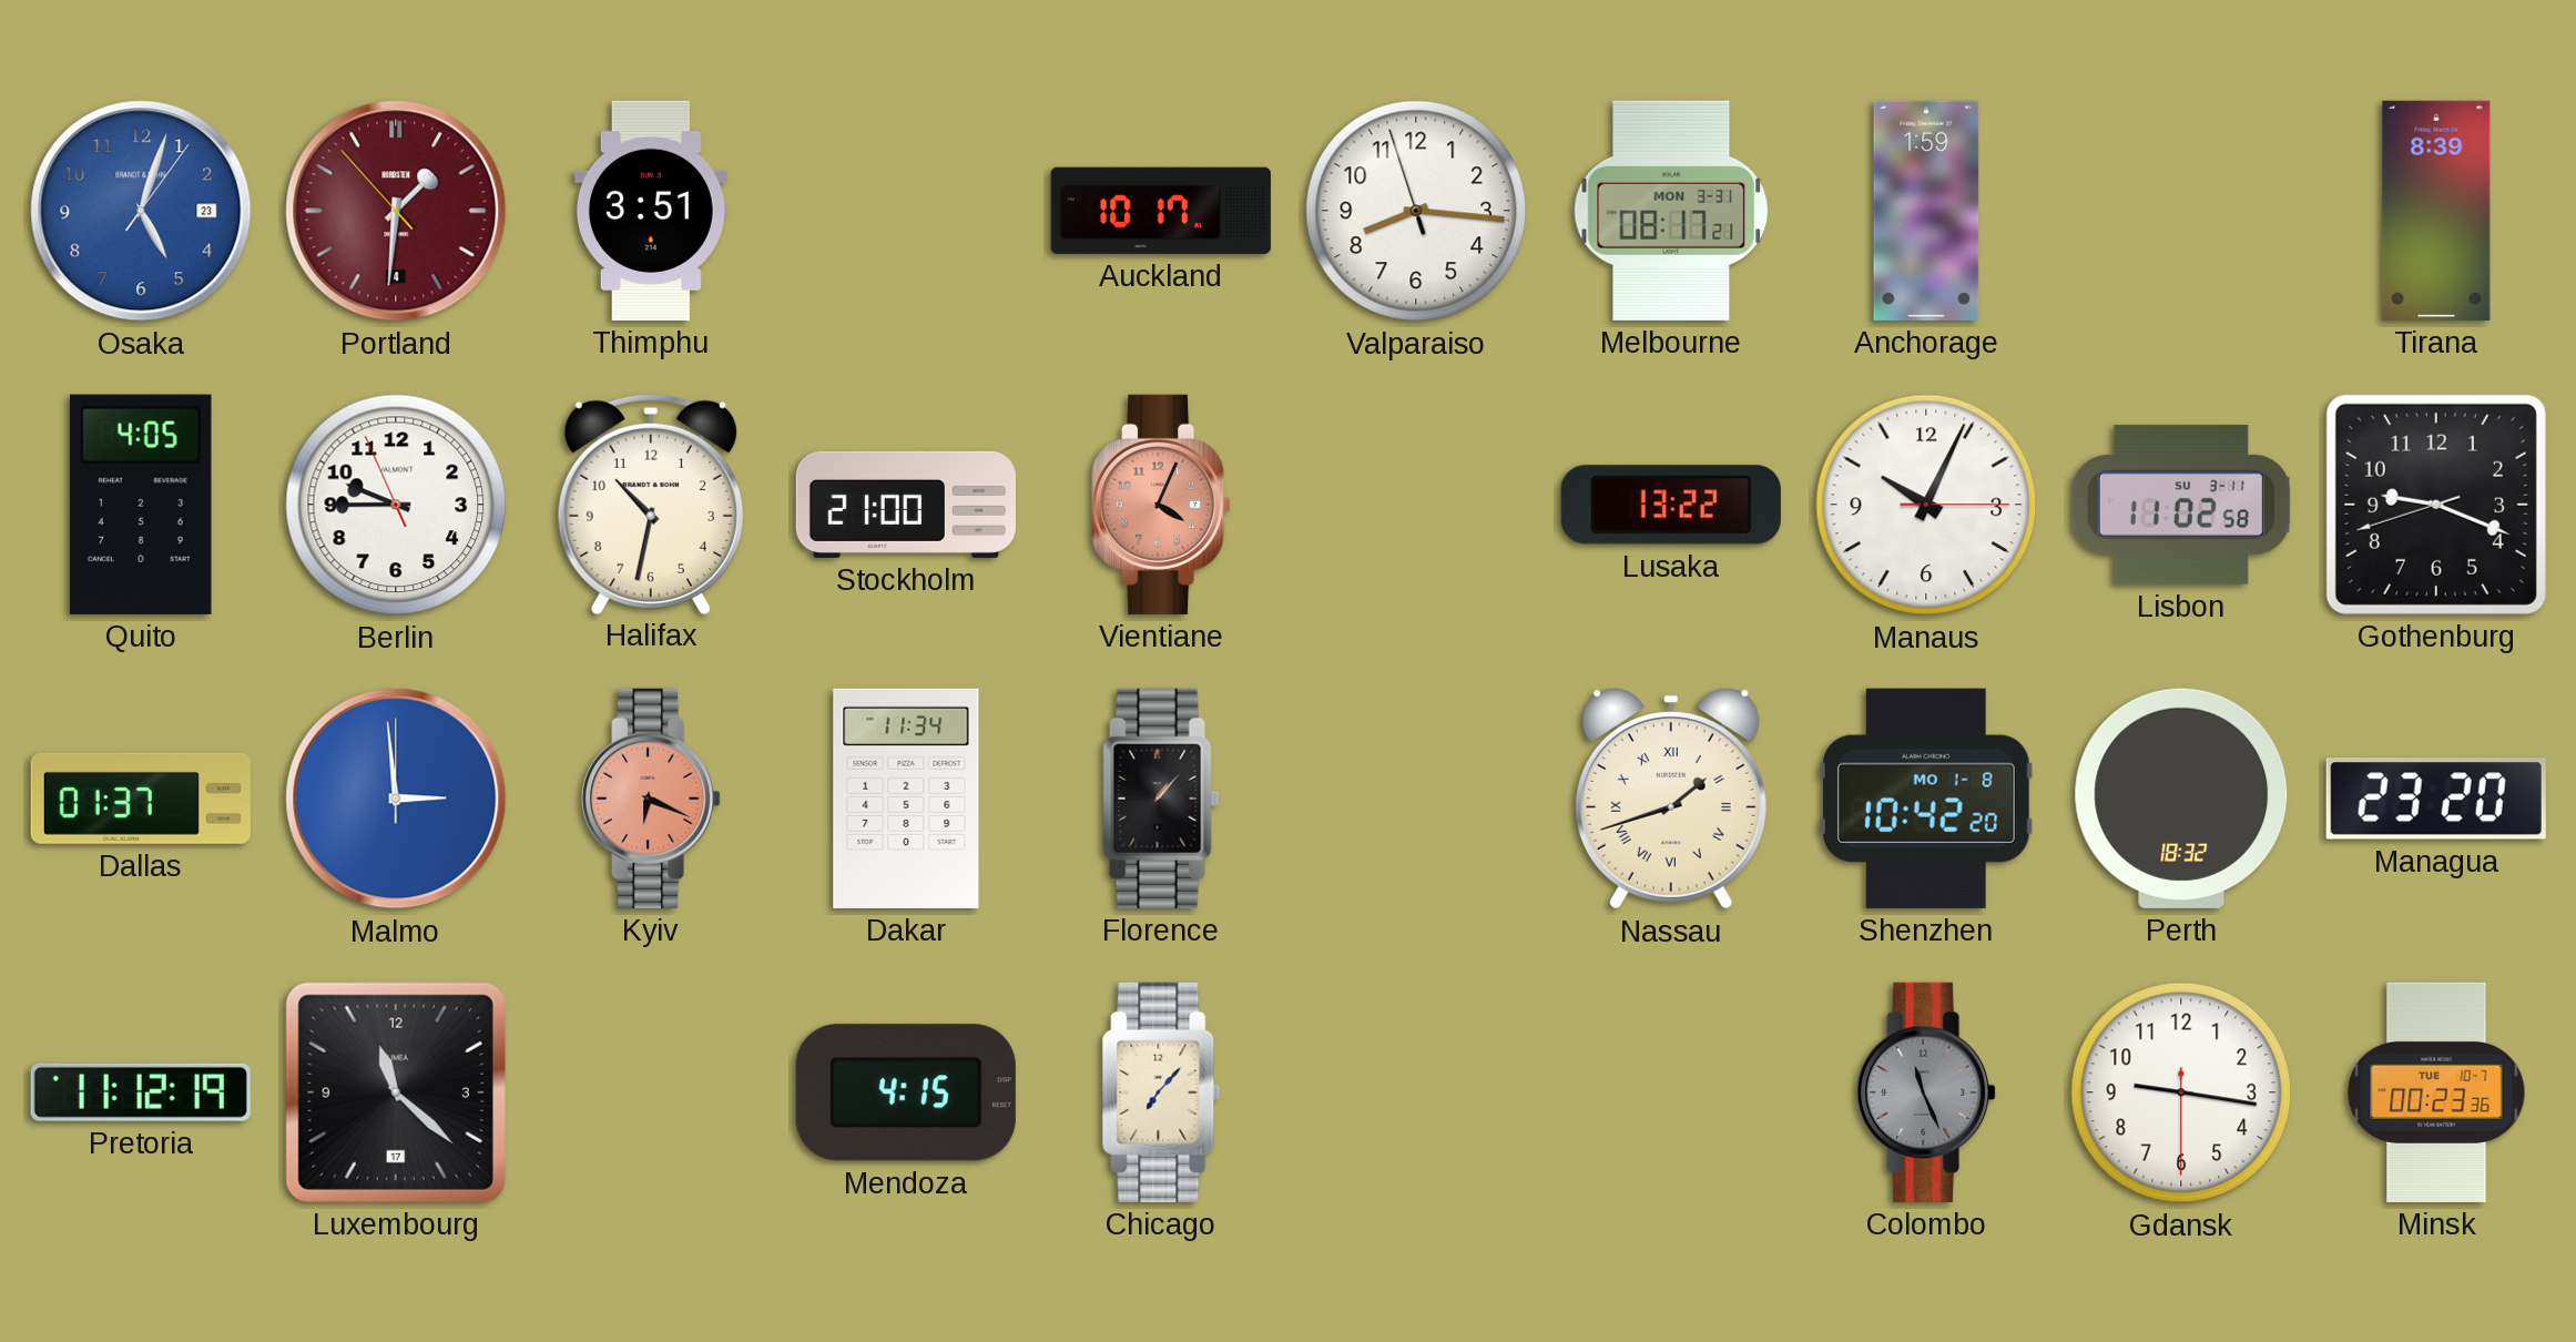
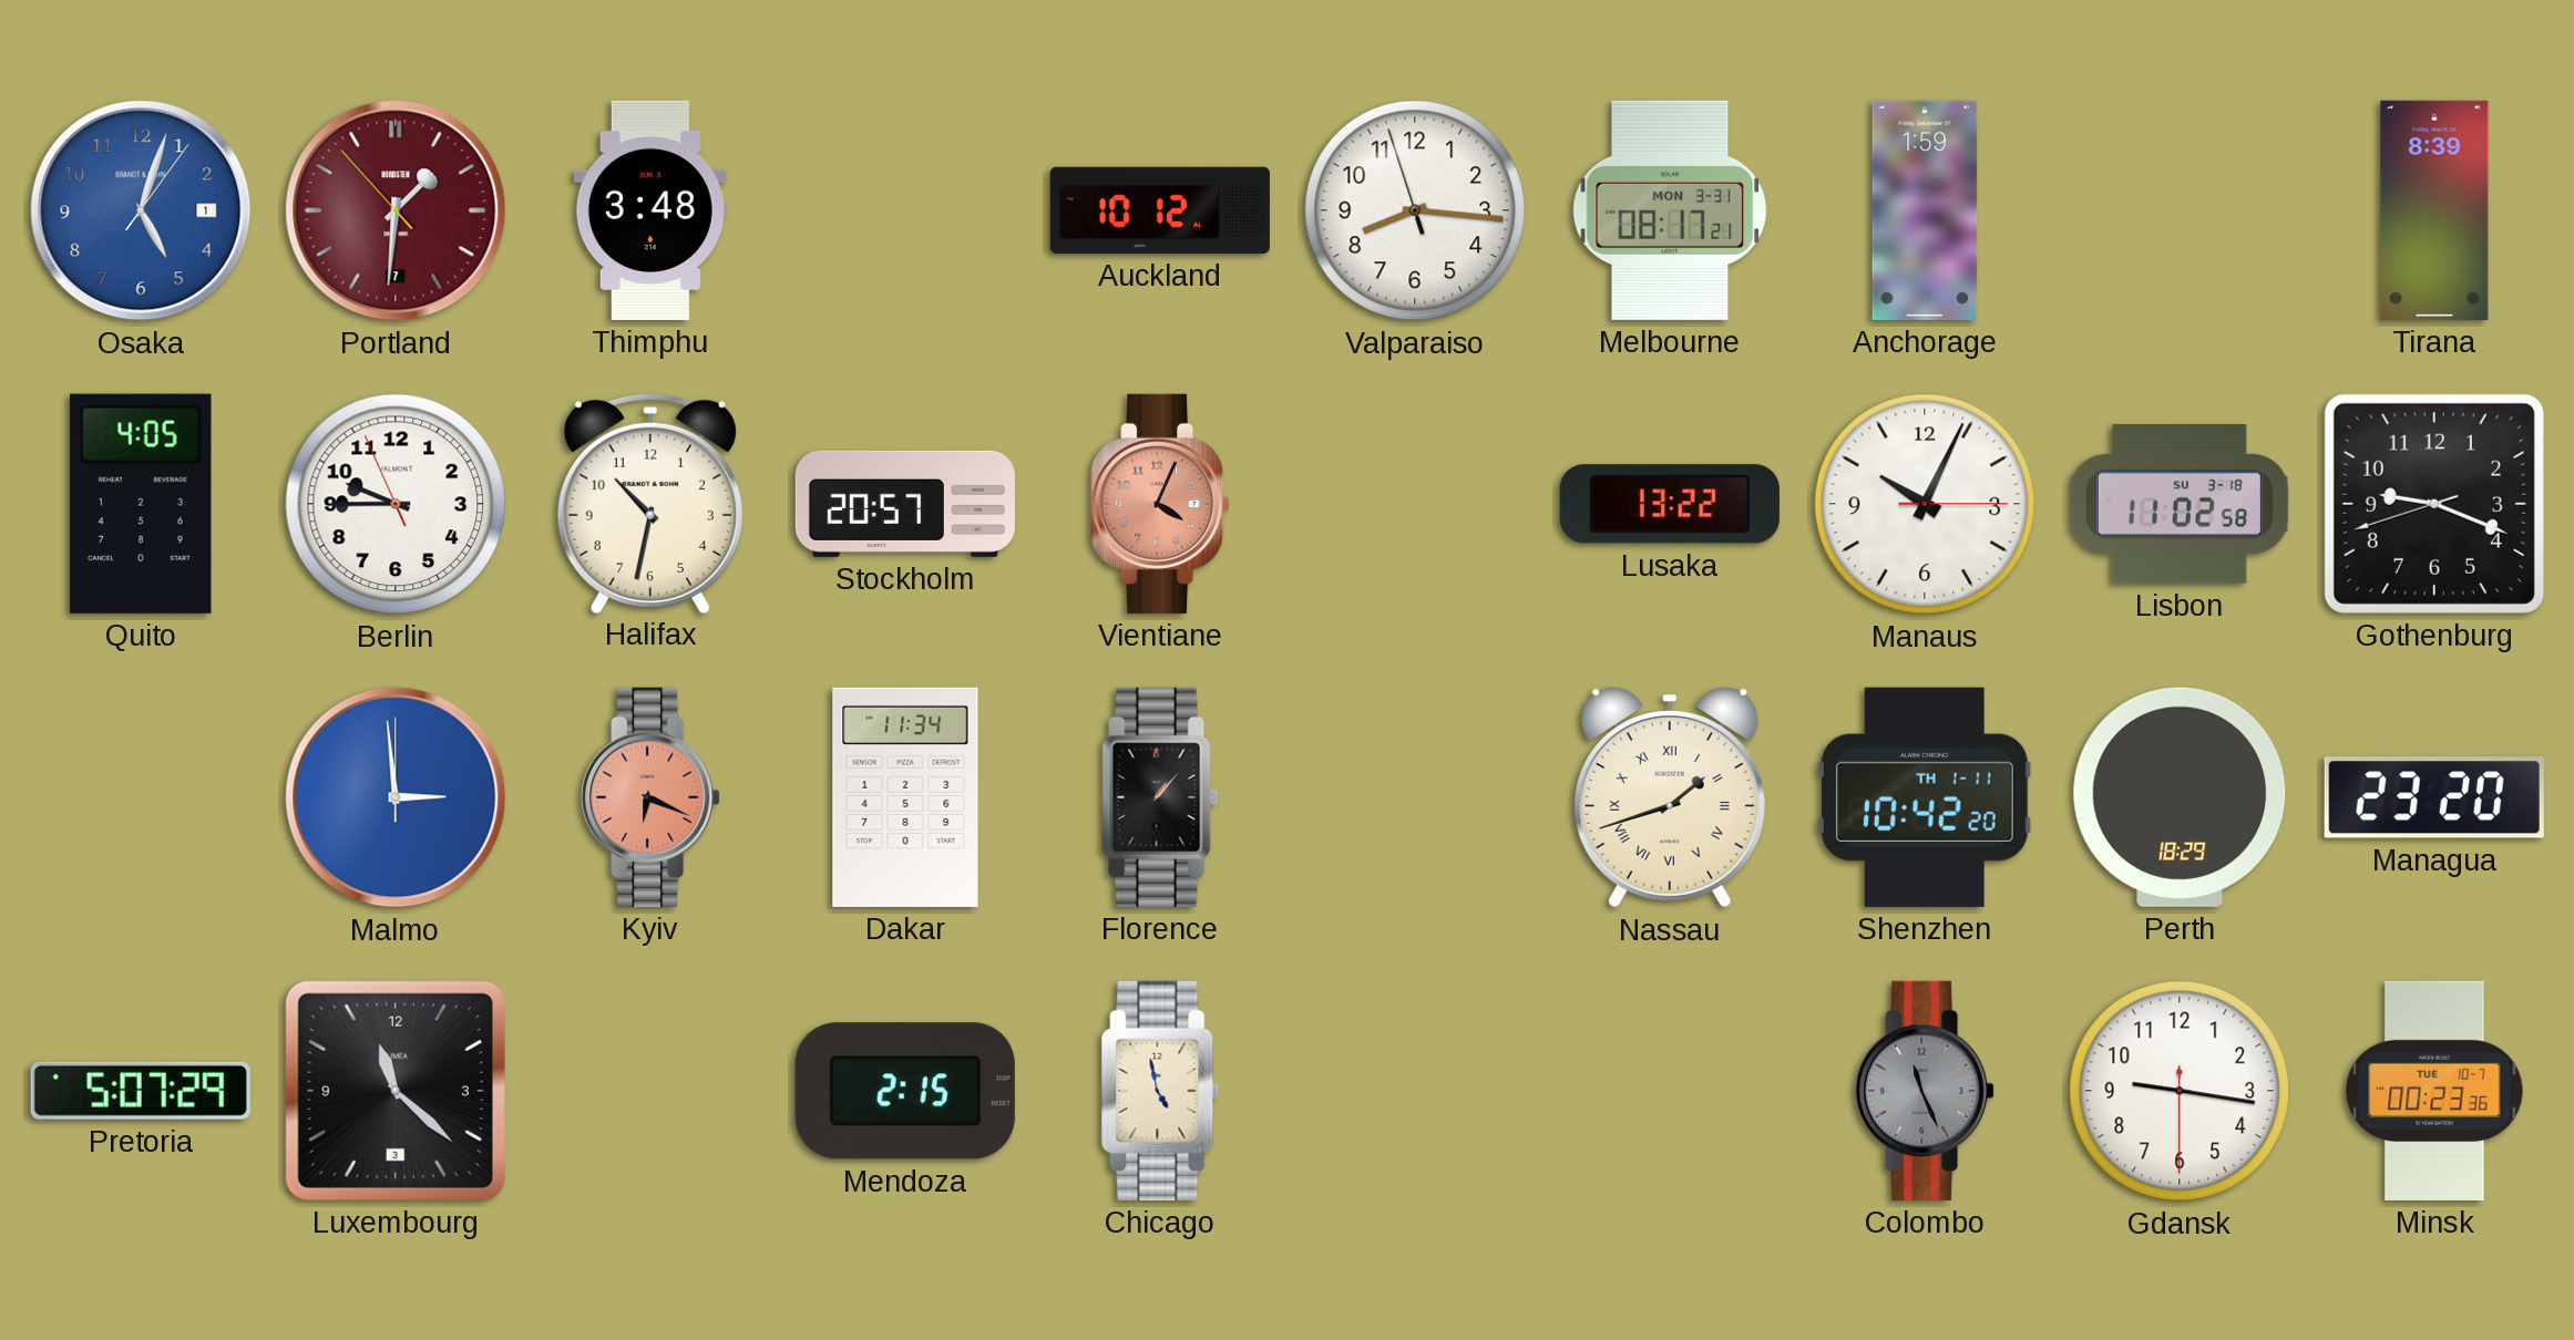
Osaka date: 23 -> 1
Portland date: 4 -> 7
Thimphu: 3:51 -> 3:48
Auckland: 10:17 -> 10:12
Stockholm: 21:00 -> 20:57
Lisbon date: SU 3-11 -> SU 3-18
Dallas: 01:37 -> none
Shenzhen date: MO 1-8 -> TH 1-11
Perth: 18:32 -> 18:29
Pretoria: 11:12 -> 5:07
Luxembourg date: 17 -> 3
Mendoza: 4:15 -> 2:15
Chicago: 7:07 -> 4:58
